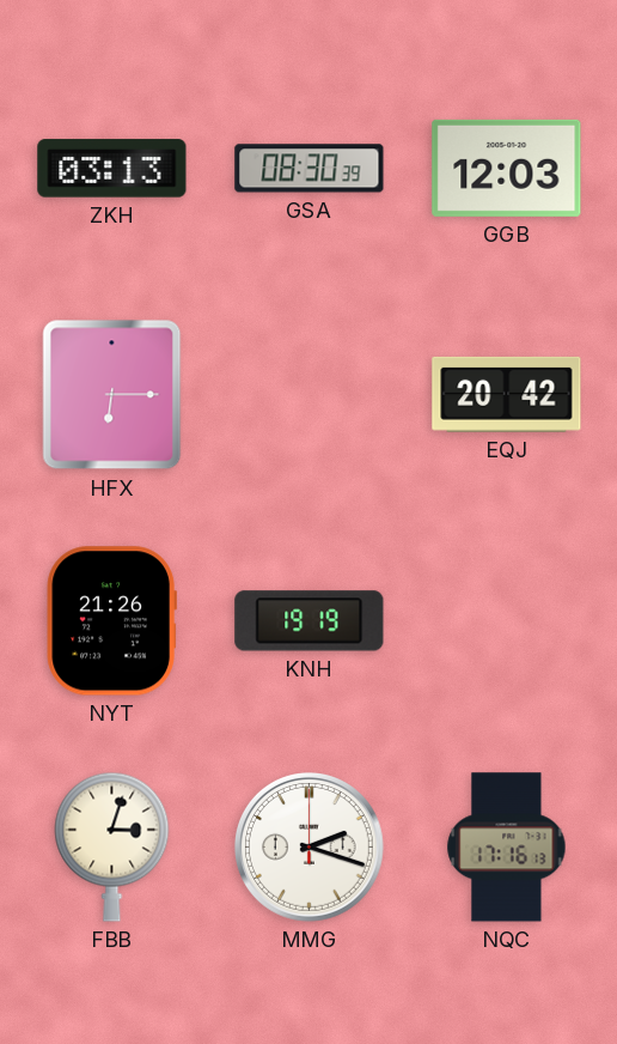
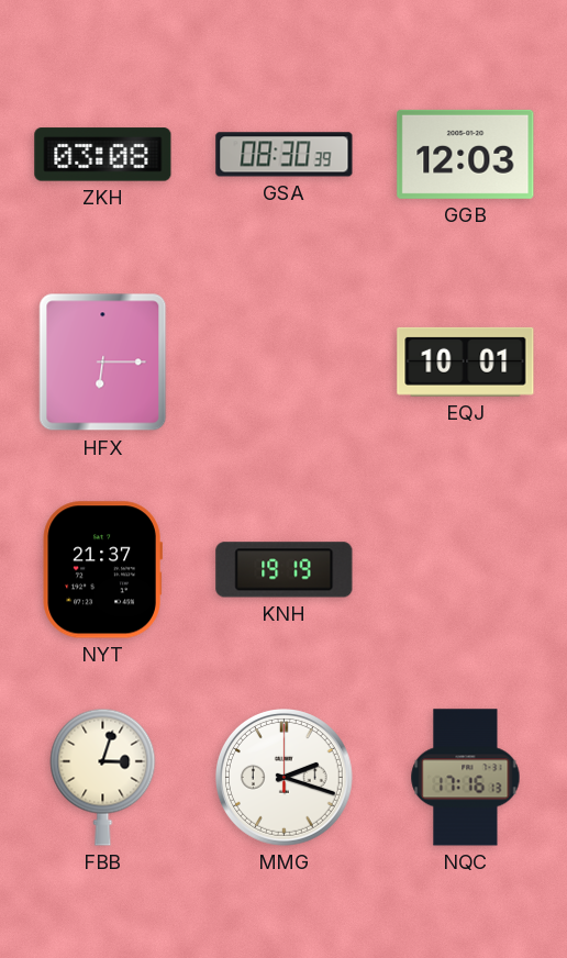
ZKH: 03:13 -> 03:08
EQJ: 20:42 -> 10:01
NYT: 21:26 -> 21:37
